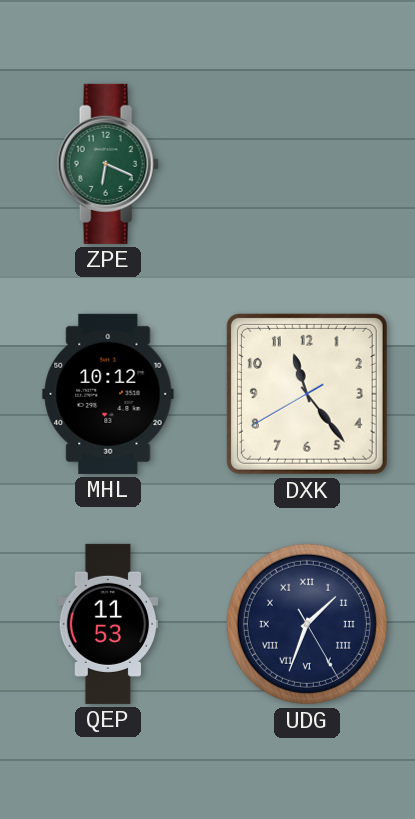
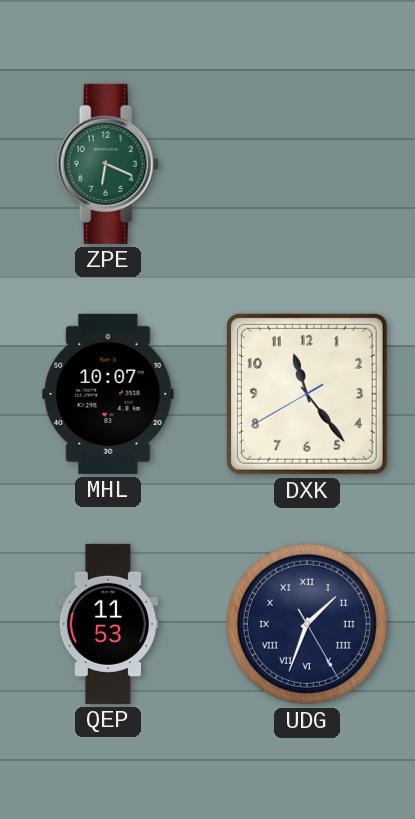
MHL: 10:12 -> 10:07
